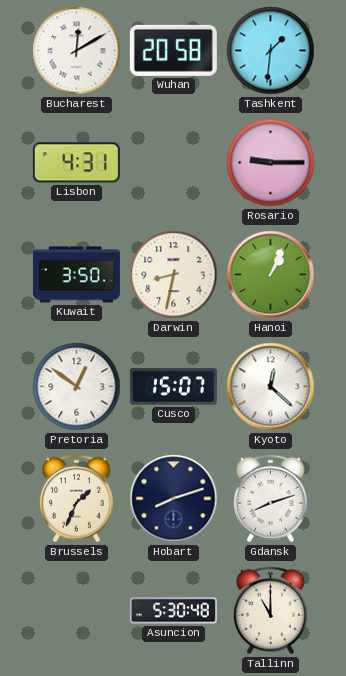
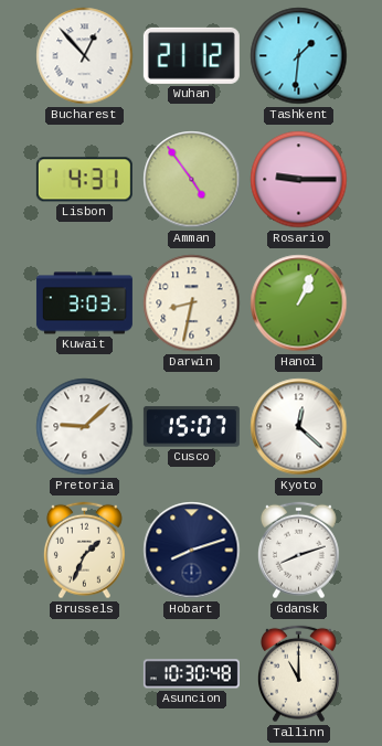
Bucharest: 12:10 -> 12:53
Wuhan: 20:58 -> 21:12
Amman: none -> 4:54
Kuwait: 3:50 -> 3:03
Pretoria: 12:51 -> 9:08
Asuncion: 5:30 -> 10:30
